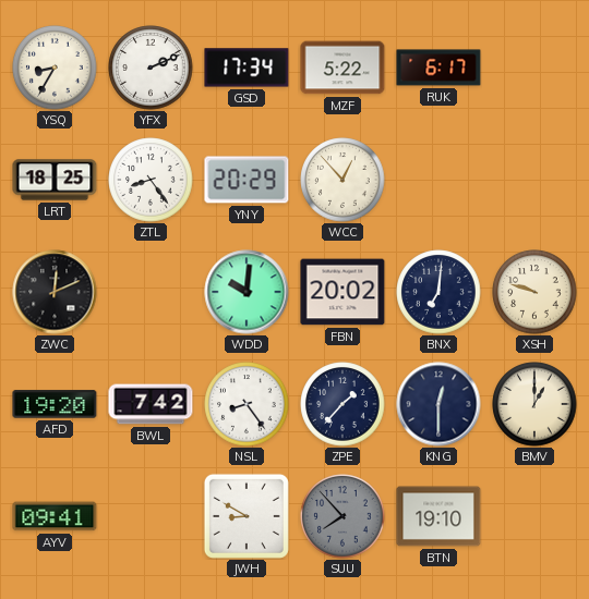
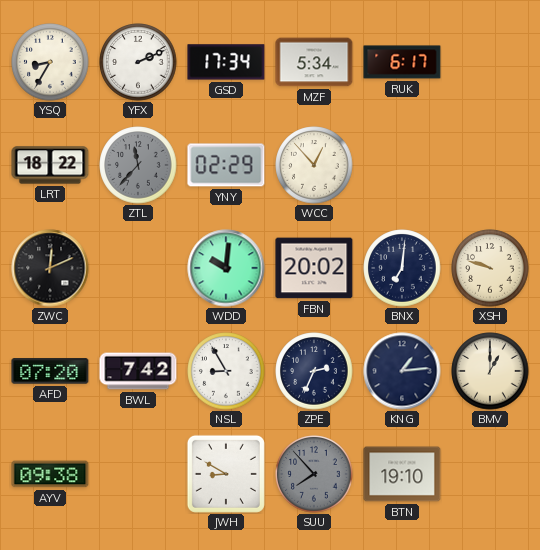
MZF: 5:22 -> 5:34
LRT: 18:25 -> 18:22
ZTL: 8:24 -> 11:37
ZTL dial: white -> grey
YNY: 20:29 -> 02:29
AFD: 19:20 -> 07:20
NSL: 8:24 -> 8:55
ZPE: 1:37 -> 2:34
KNG: 12:30 -> 1:14
AYV: 09:41 -> 09:38
